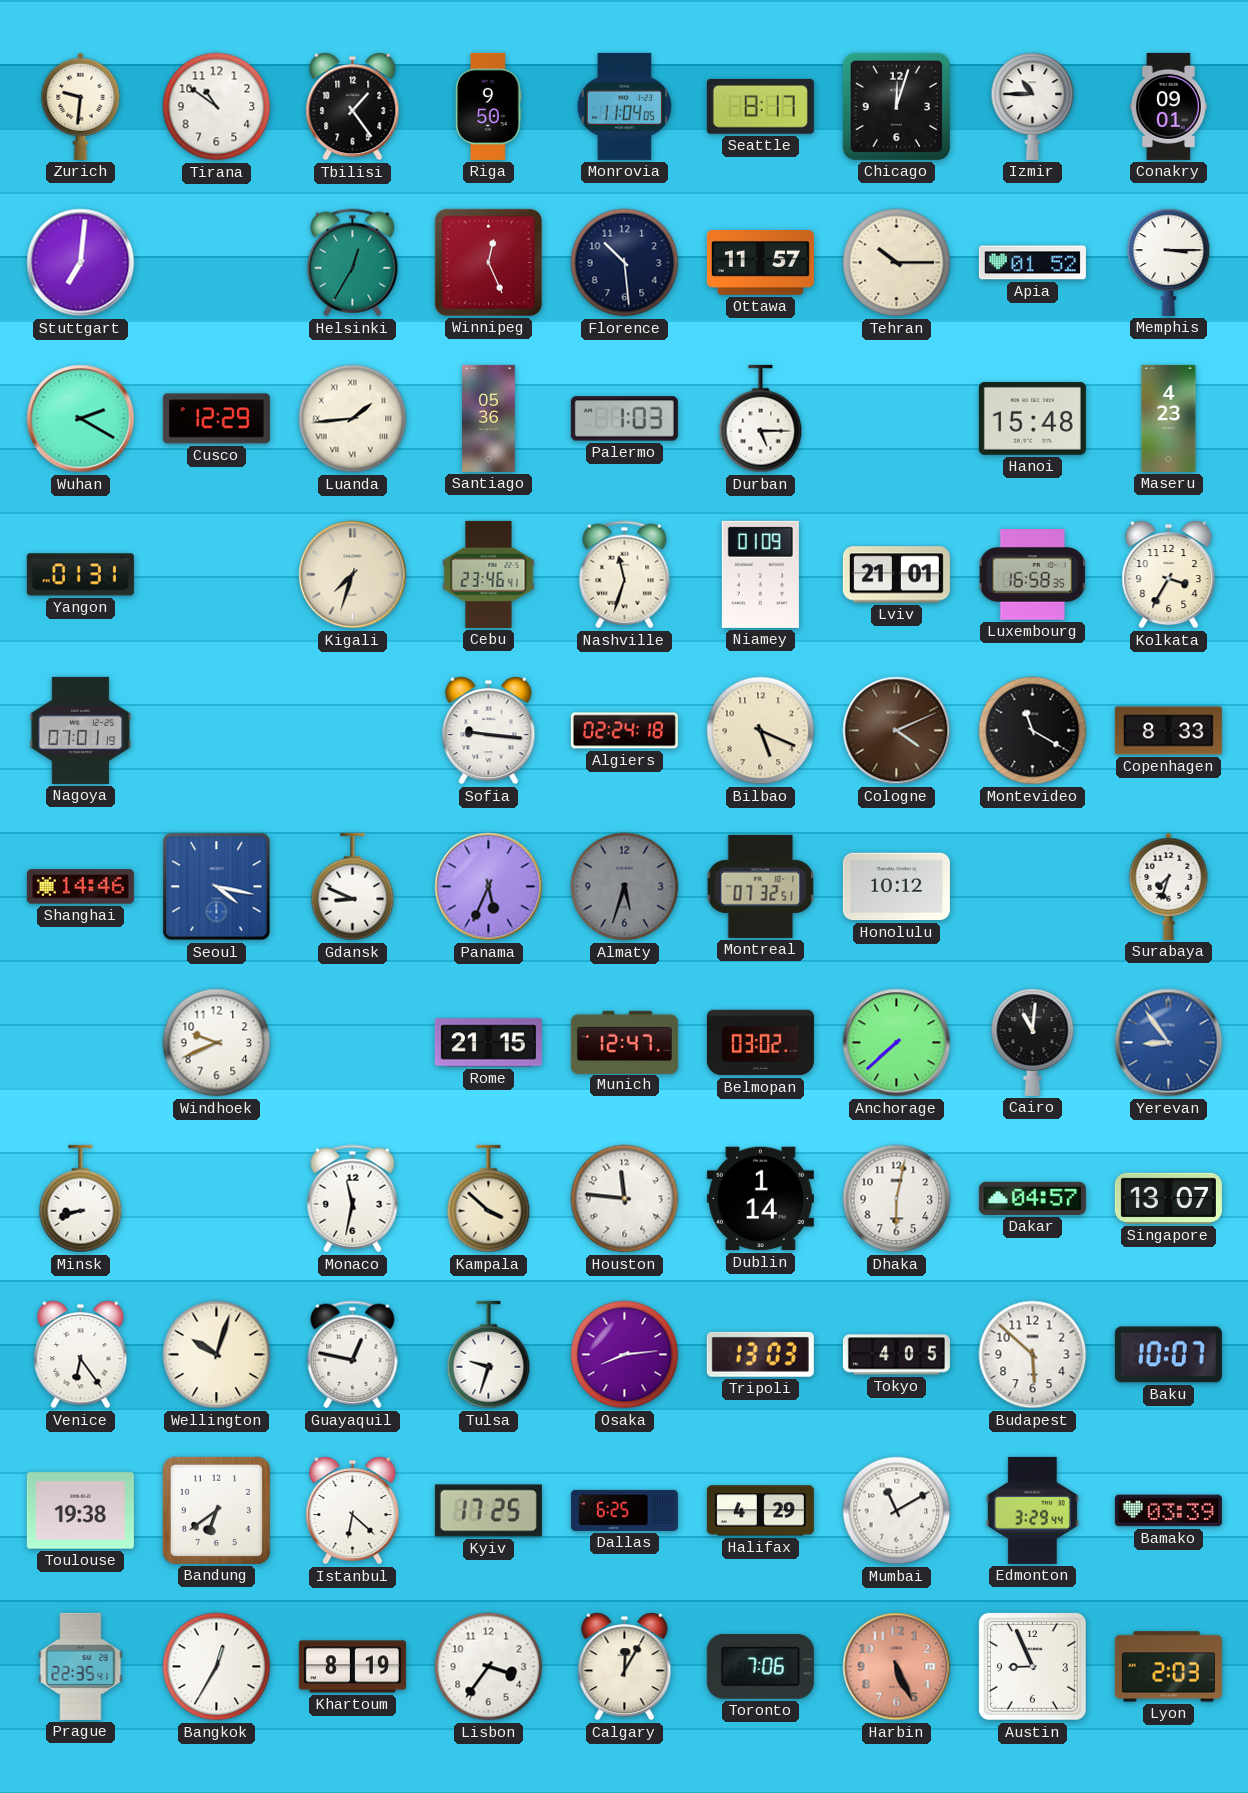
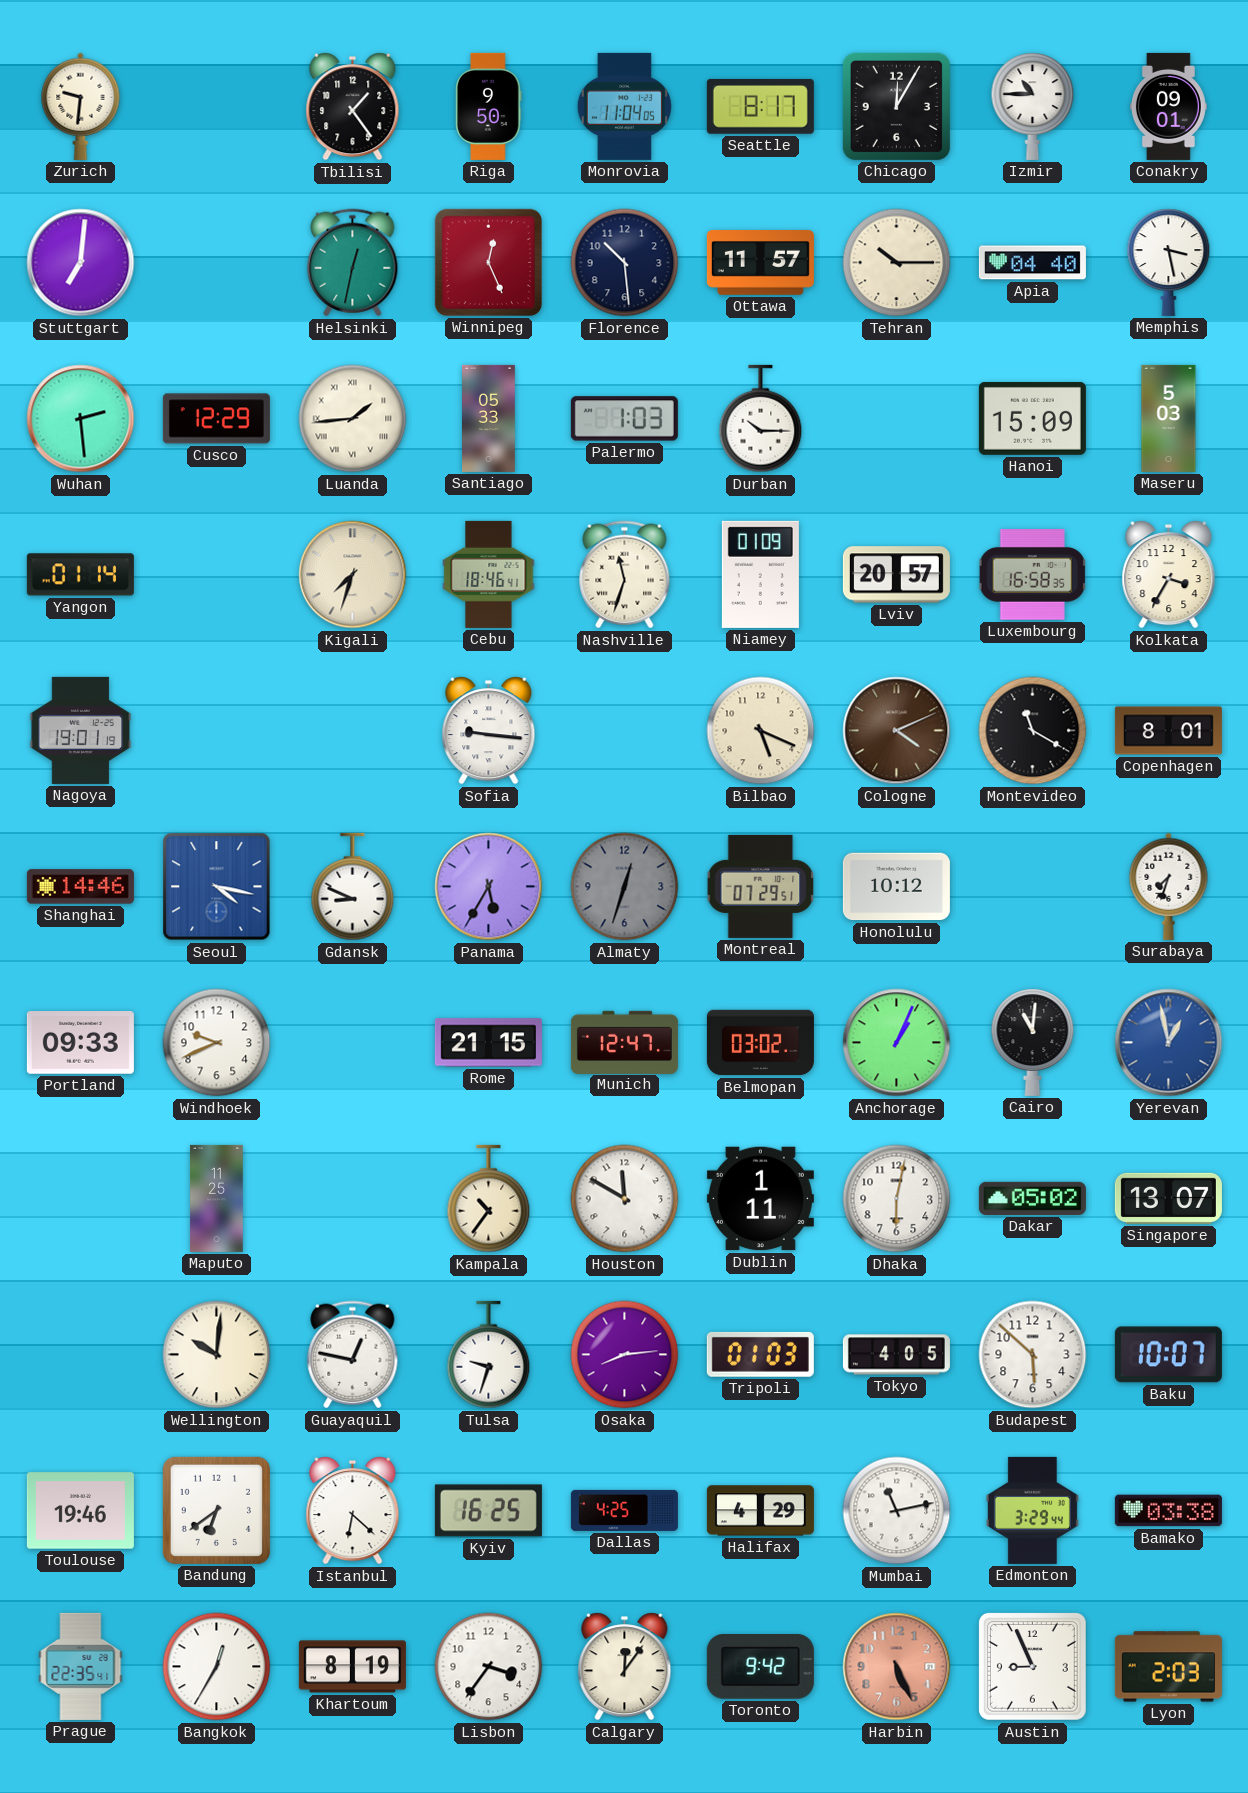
Tirana: 10:51 -> none
Chicago: 12:03 -> 12:05
Helsinki: 12:35 -> 12:32
Apia: 01:52 -> 04:40
Memphis: 3:15 -> 3:28
Wuhan: 2:20 -> 2:29
Santiago: 05:36 -> 05:33
Durban: 5:15 -> 10:15
Hanoi: 15:48 -> 15:09
Maseru: 4:23 -> 5:03
Yangon: 01:31 -> 01:14
Cebu: 23:46 -> 18:46
Lviv: 21:01 -> 20:57
Nagoya: 07:01 -> 19:01
Algiers: 02:24 -> none
Copenhagen: 8:33 -> 8:01
Panama: 5:34 -> 5:35
Almaty: 5:33 -> 12:33
Montreal: 07:32 -> 07:29
Portland: none -> 09:33
Anchorage: 7:38 -> 1:04
Yerevan: 8:54 -> 12:58
Minsk: 8:42 -> none
Maputo: none -> 11:25
Monaco: 11:32 -> none
Kampala: 3:52 -> 10:36
Houston: 11:46 -> 11:50
Dublin: 1:14 -> 1:11
Dakar: 04:57 -> 05:02
Venice: 6:24 -> none
Wellington: 10:03 -> 10:01
Tripoli: 13:03 -> 01:03
Toulouse: 19:38 -> 19:46
Kyiv: 17:25 -> 16:25
Dallas: 6:25 -> 4:25
Mumbai: 11:10 -> 11:13
Bamako: 03:39 -> 03:38
Calgary: 12:05 -> 12:06
Toronto: 7:06 -> 9:42
